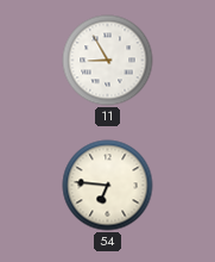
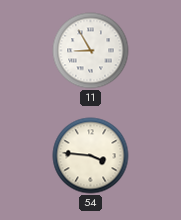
54: 6:46 -> 3:46
